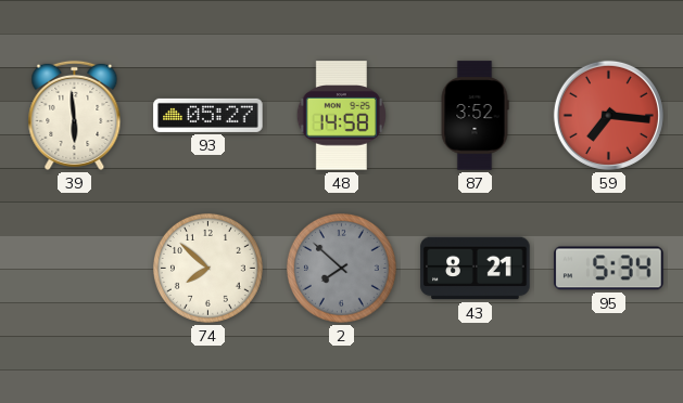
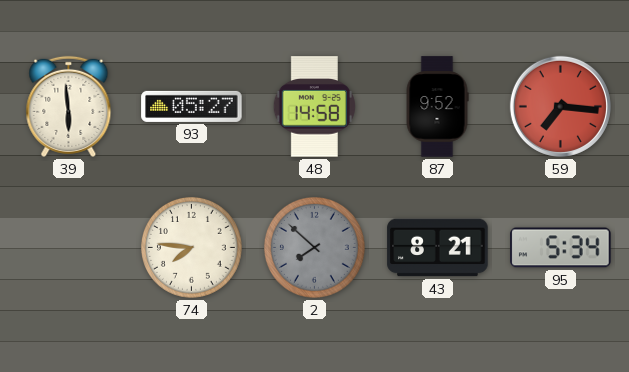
87: 3:52 -> 9:52
74: 7:52 -> 7:46
